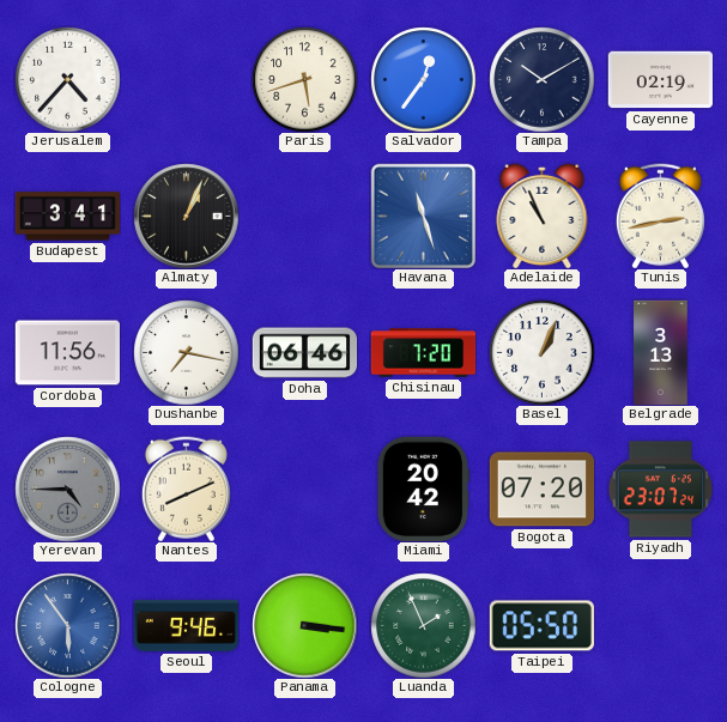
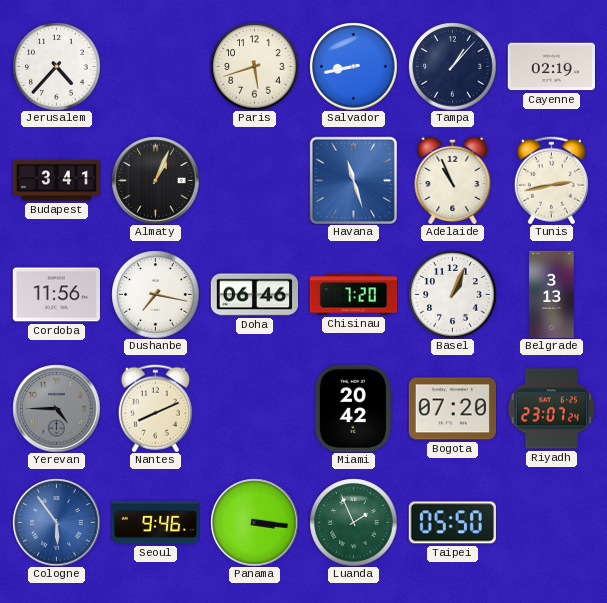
Salvador: 12:36 -> 8:43
Tampa: 10:10 -> 1:07
